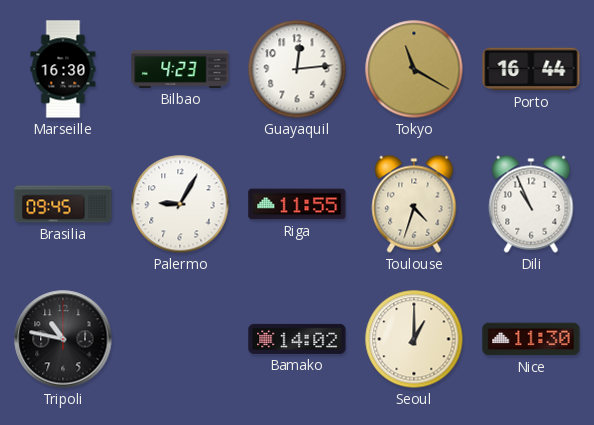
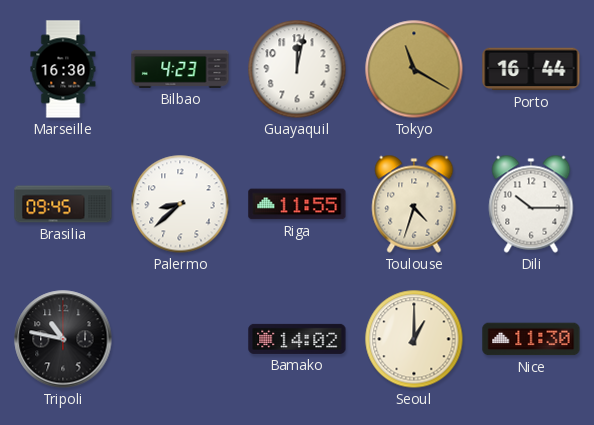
Guayaquil: 12:14 -> 12:02
Palermo: 9:05 -> 8:38
Dili: 10:56 -> 10:15
